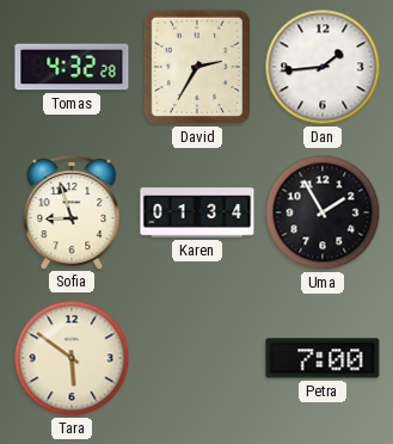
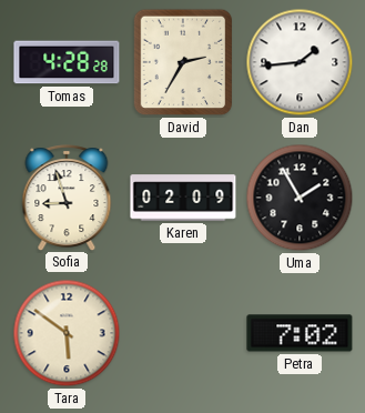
Tomas: 4:32 -> 4:28
Karen: 01:34 -> 02:09
Petra: 7:00 -> 7:02
